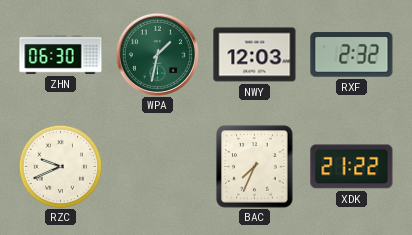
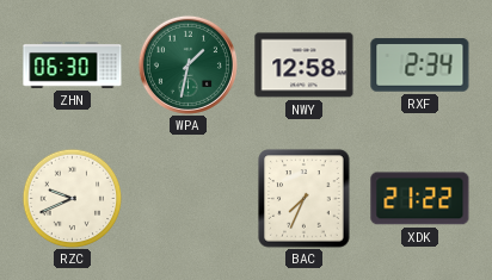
NWY: 12:03 -> 12:58
RXF: 2:32 -> 2:34
